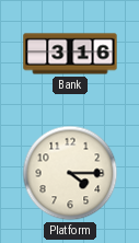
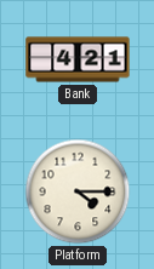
Bank: 3:16 -> 4:21
